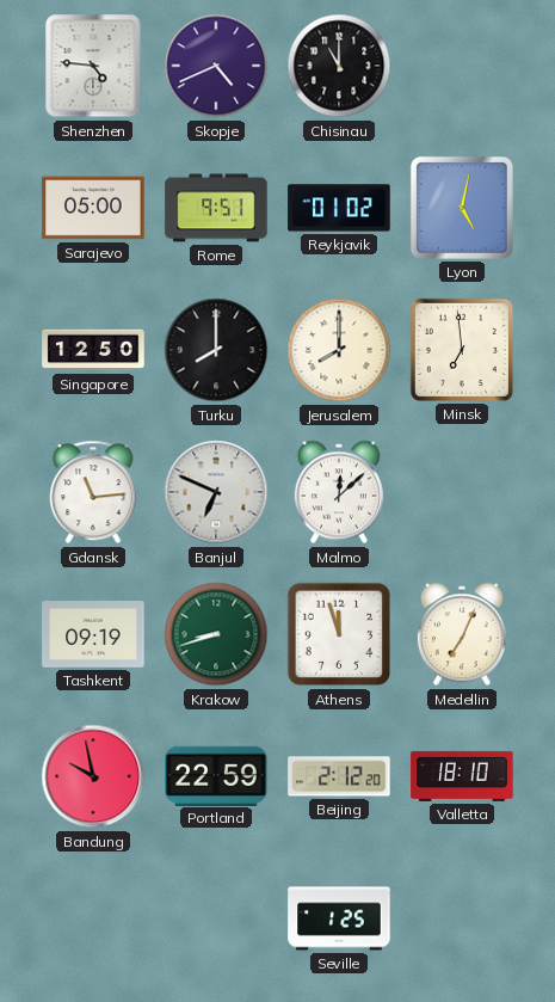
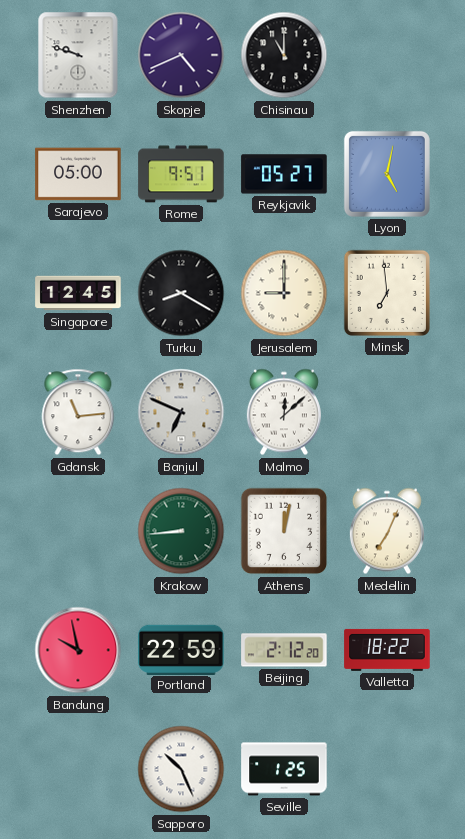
Shenzhen: 4:46 -> 9:48
Reykjavik: 01:02 -> 05:27
Singapore: 12:50 -> 12:45
Turku: 8:00 -> 8:20
Jerusalem: 8:00 -> 9:00
Tashkent: 09:19 -> none
Krakow: 8:42 -> 8:44
Athens: 11:57 -> 12:02
Valletta: 18:10 -> 18:22
Sapporo: none -> 10:26
